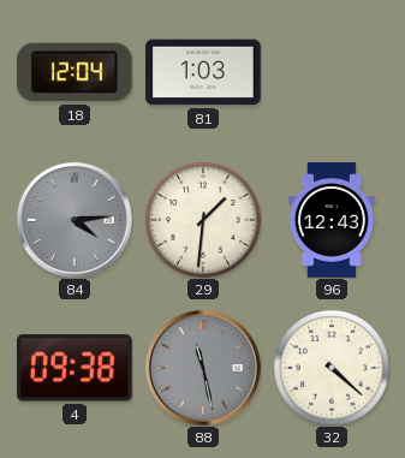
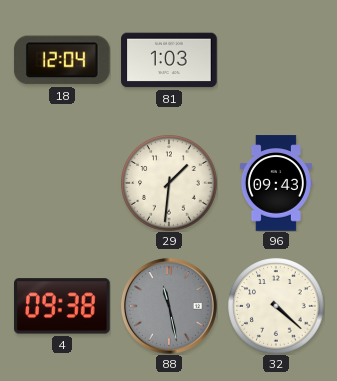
84: 4:14 -> none
96: 12:43 -> 09:43
